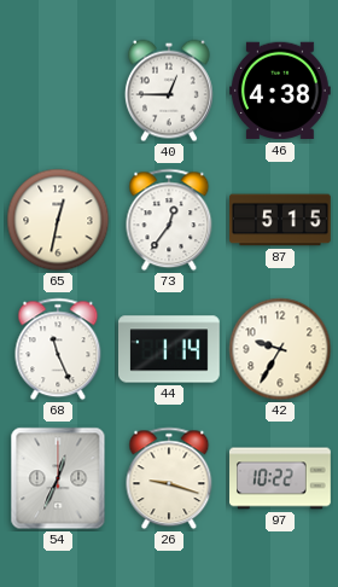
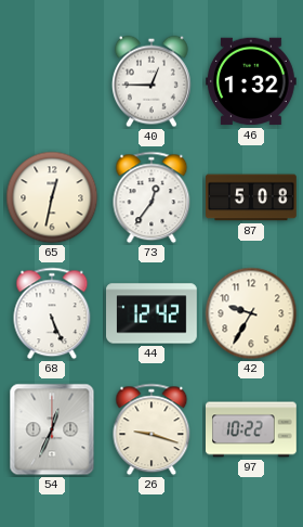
46: 4:38 -> 1:32
87: 5:15 -> 5:08
68: 11:26 -> 5:26
44: 1:14 -> 12:42
